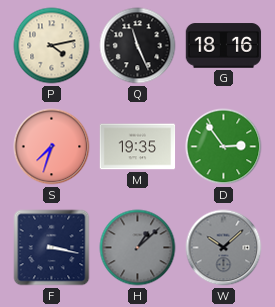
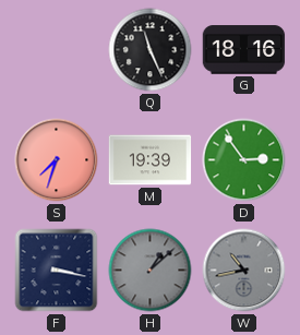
P: 4:13 -> none
M: 19:35 -> 19:39
W: 10:08 -> 10:43
